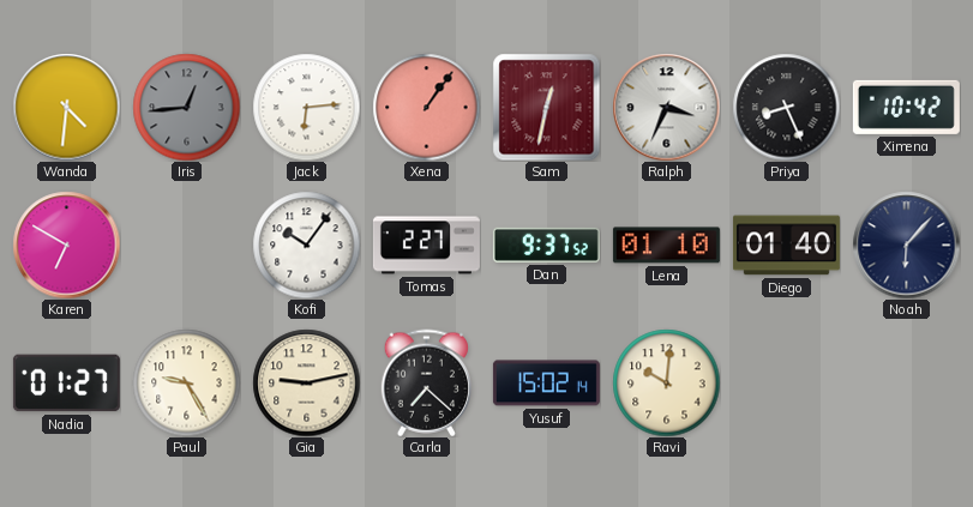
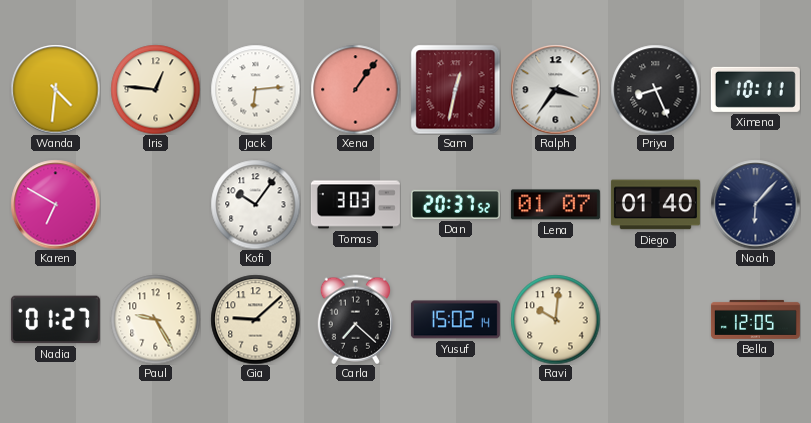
Iris: 12:44 -> 12:46
Iris dial: grey -> cream
Ralph: 3:34 -> 3:36
Ximena: 10:42 -> 10:11
Tomas: 2:27 -> 3:03
Dan: 9:37 -> 20:37
Lena: 01:10 -> 01:07
Gia: 9:13 -> 9:08
Bella: none -> 12:05
